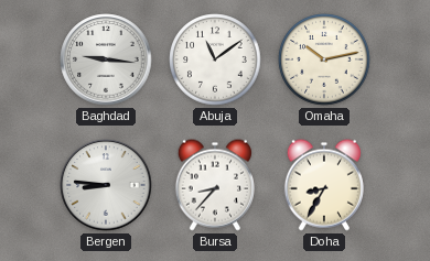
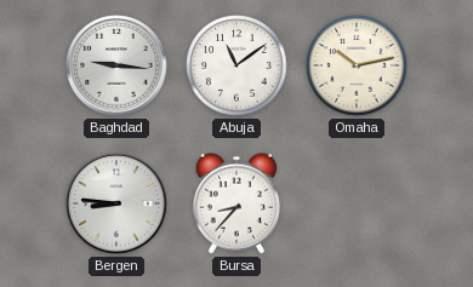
Doha: 8:35 -> none
